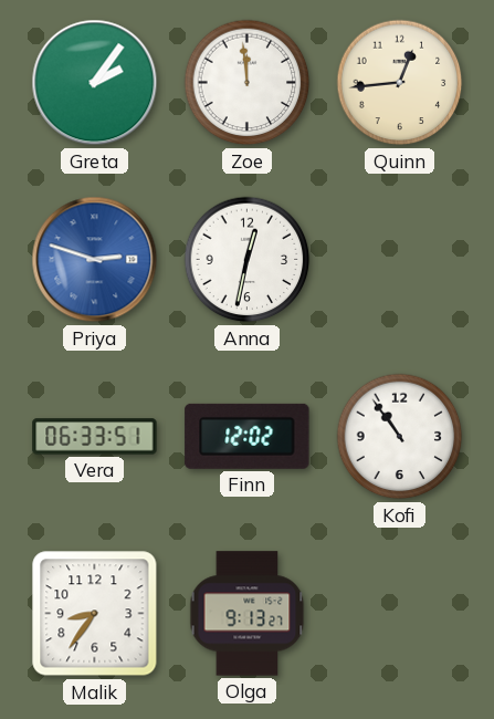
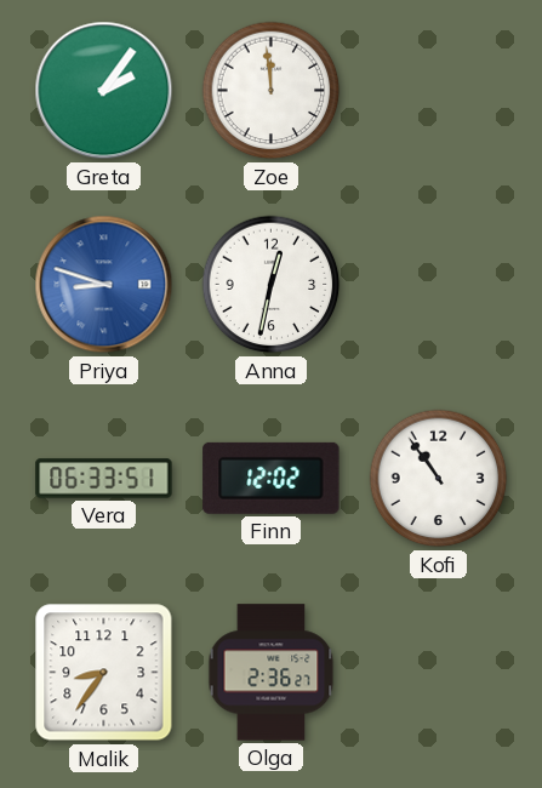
Quinn: 12:44 -> none
Priya: 2:48 -> 8:48
Olga: 9:13 -> 2:36
